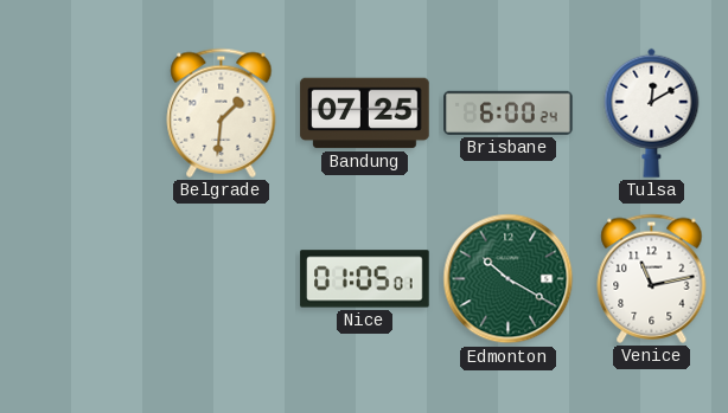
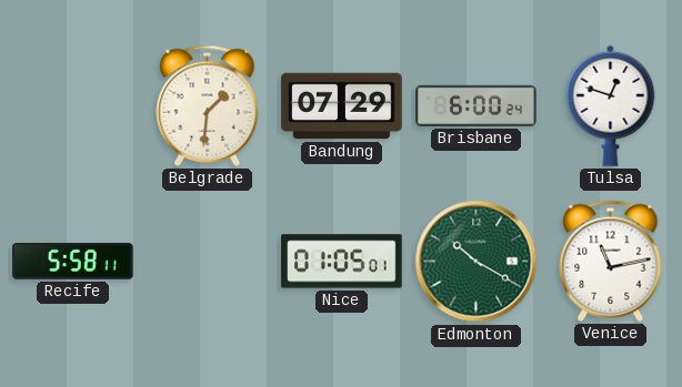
Bandung: 07:25 -> 07:29
Tulsa: 12:10 -> 12:48
Recife: none -> 5:58
